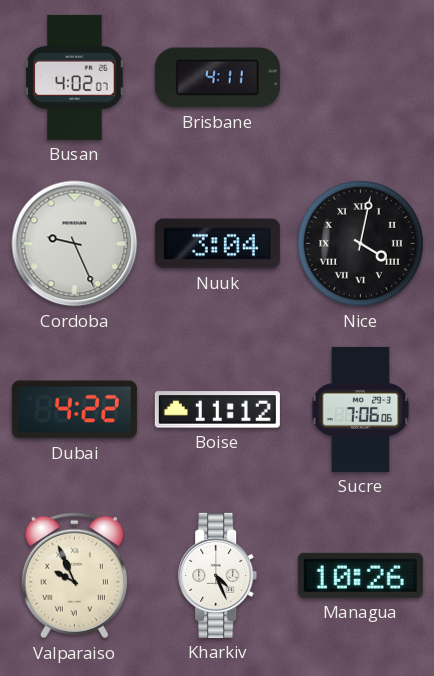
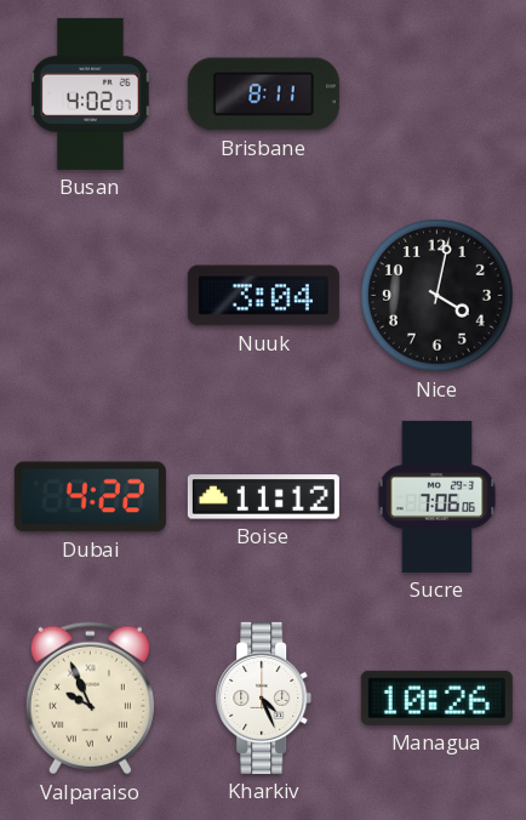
Brisbane: 4:11 -> 8:11
Cordoba: 9:26 -> none
Nice numerals: Roman -> Arabic
